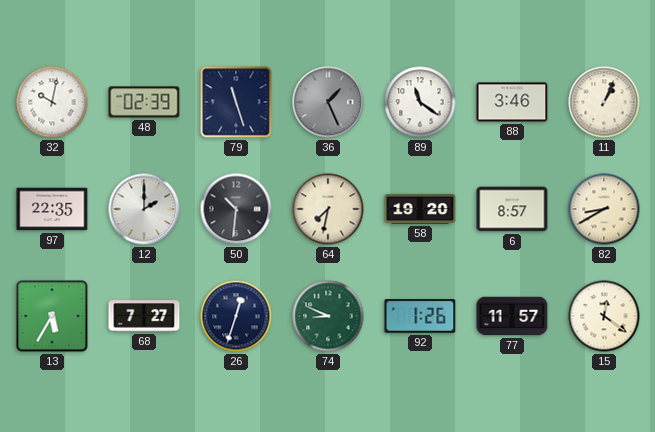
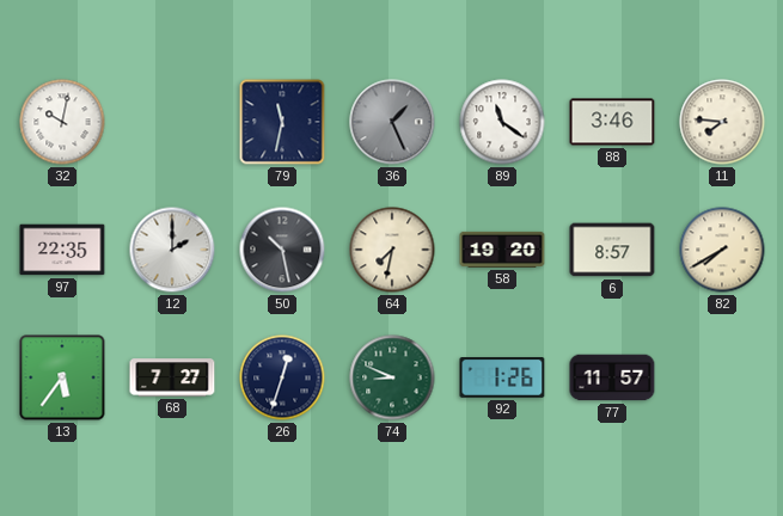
48: 02:39 -> none
79: 11:27 -> 11:32
11: 1:04 -> 7:46
50: 10:31 -> 10:28
82: 8:40 -> 7:40
13: 5:35 -> 5:36
15: 12:21 -> none
